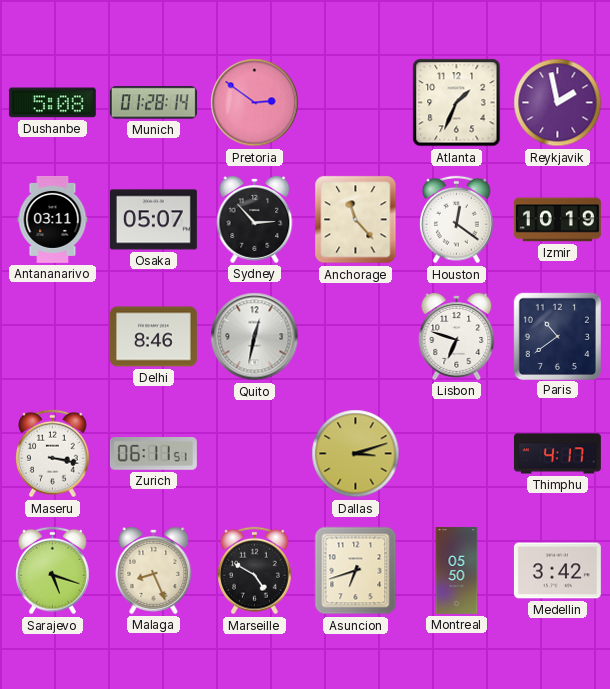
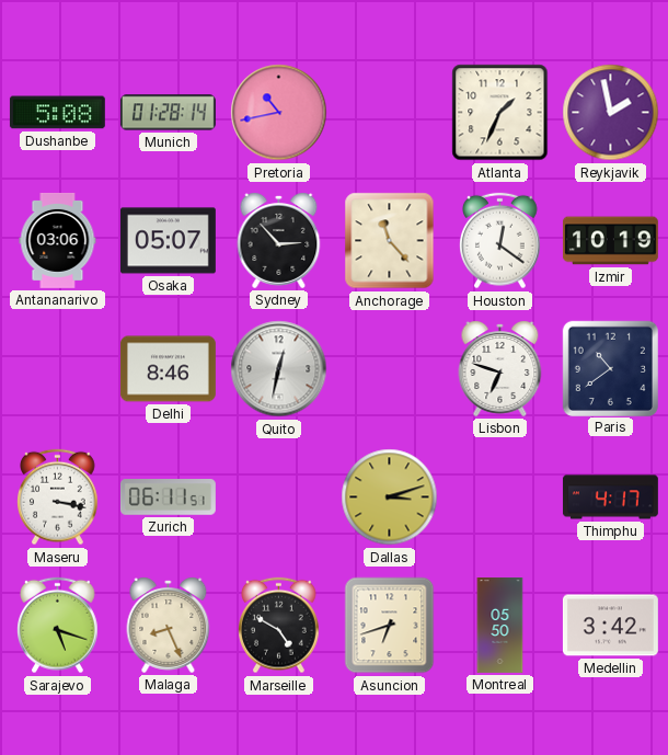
Pretoria: 2:51 -> 10:43
Antananarivo: 03:11 -> 03:06
